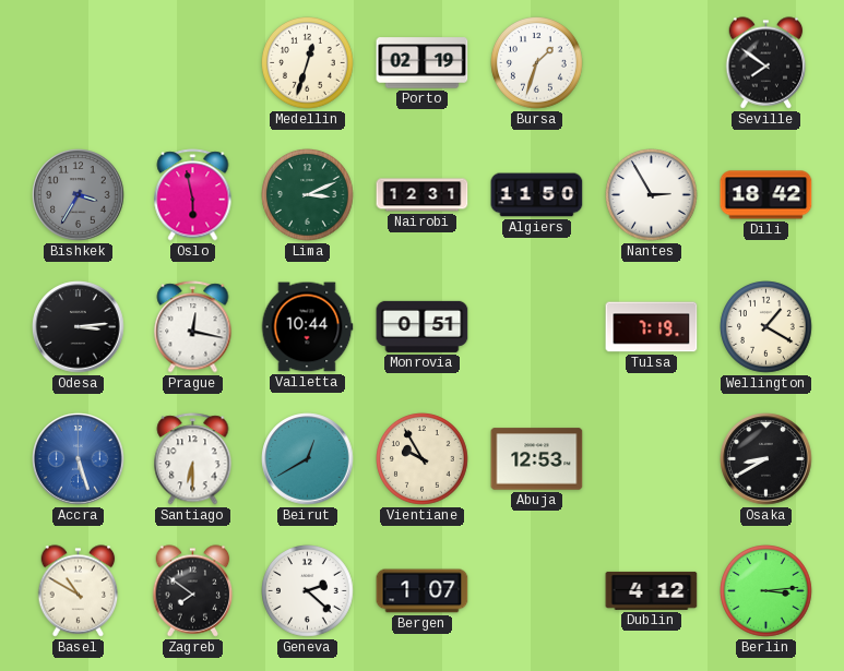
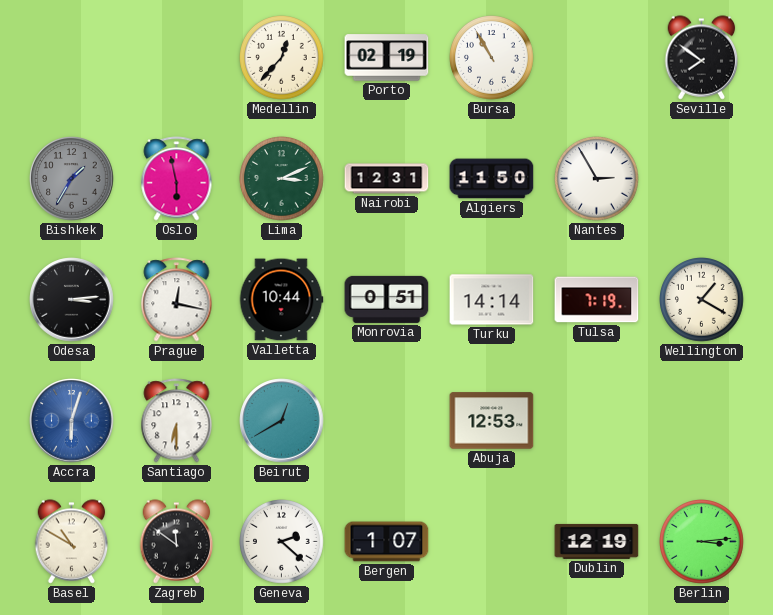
Medellin: 12:33 -> 12:37
Bursa: 1:33 -> 10:55
Bishkek: 3:35 -> 1:35
Dili: 18:42 -> none
Turku: none -> 14:14
Accra: 5:27 -> 6:03
Vientiane: 9:55 -> none
Osaka: 8:40 -> none
Zagreb: 7:51 -> 11:51
Dublin: 4:12 -> 12:19
